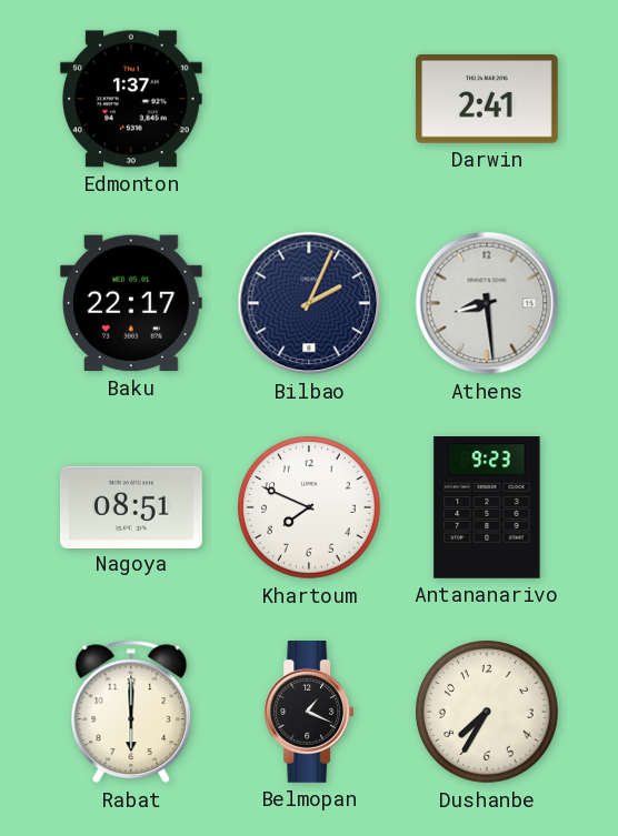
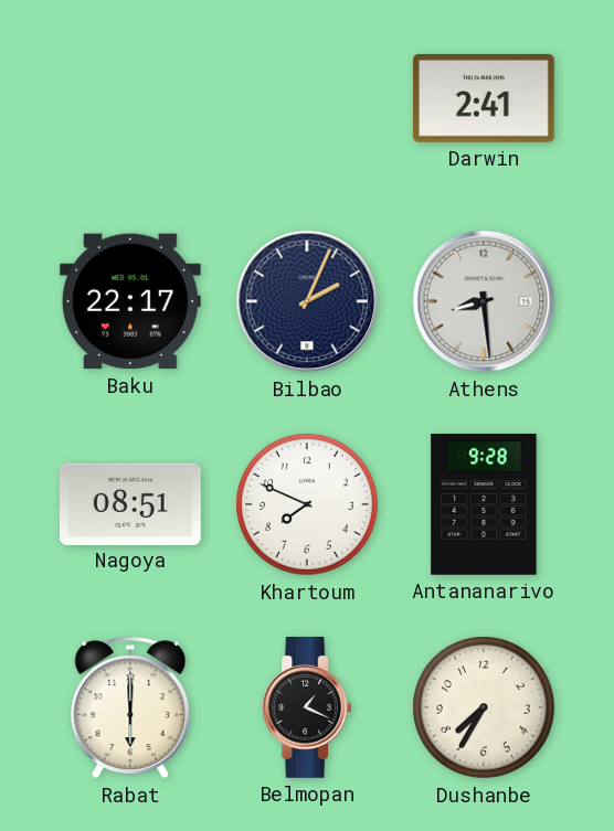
Edmonton: 1:37 -> none
Antananarivo: 9:23 -> 9:28
